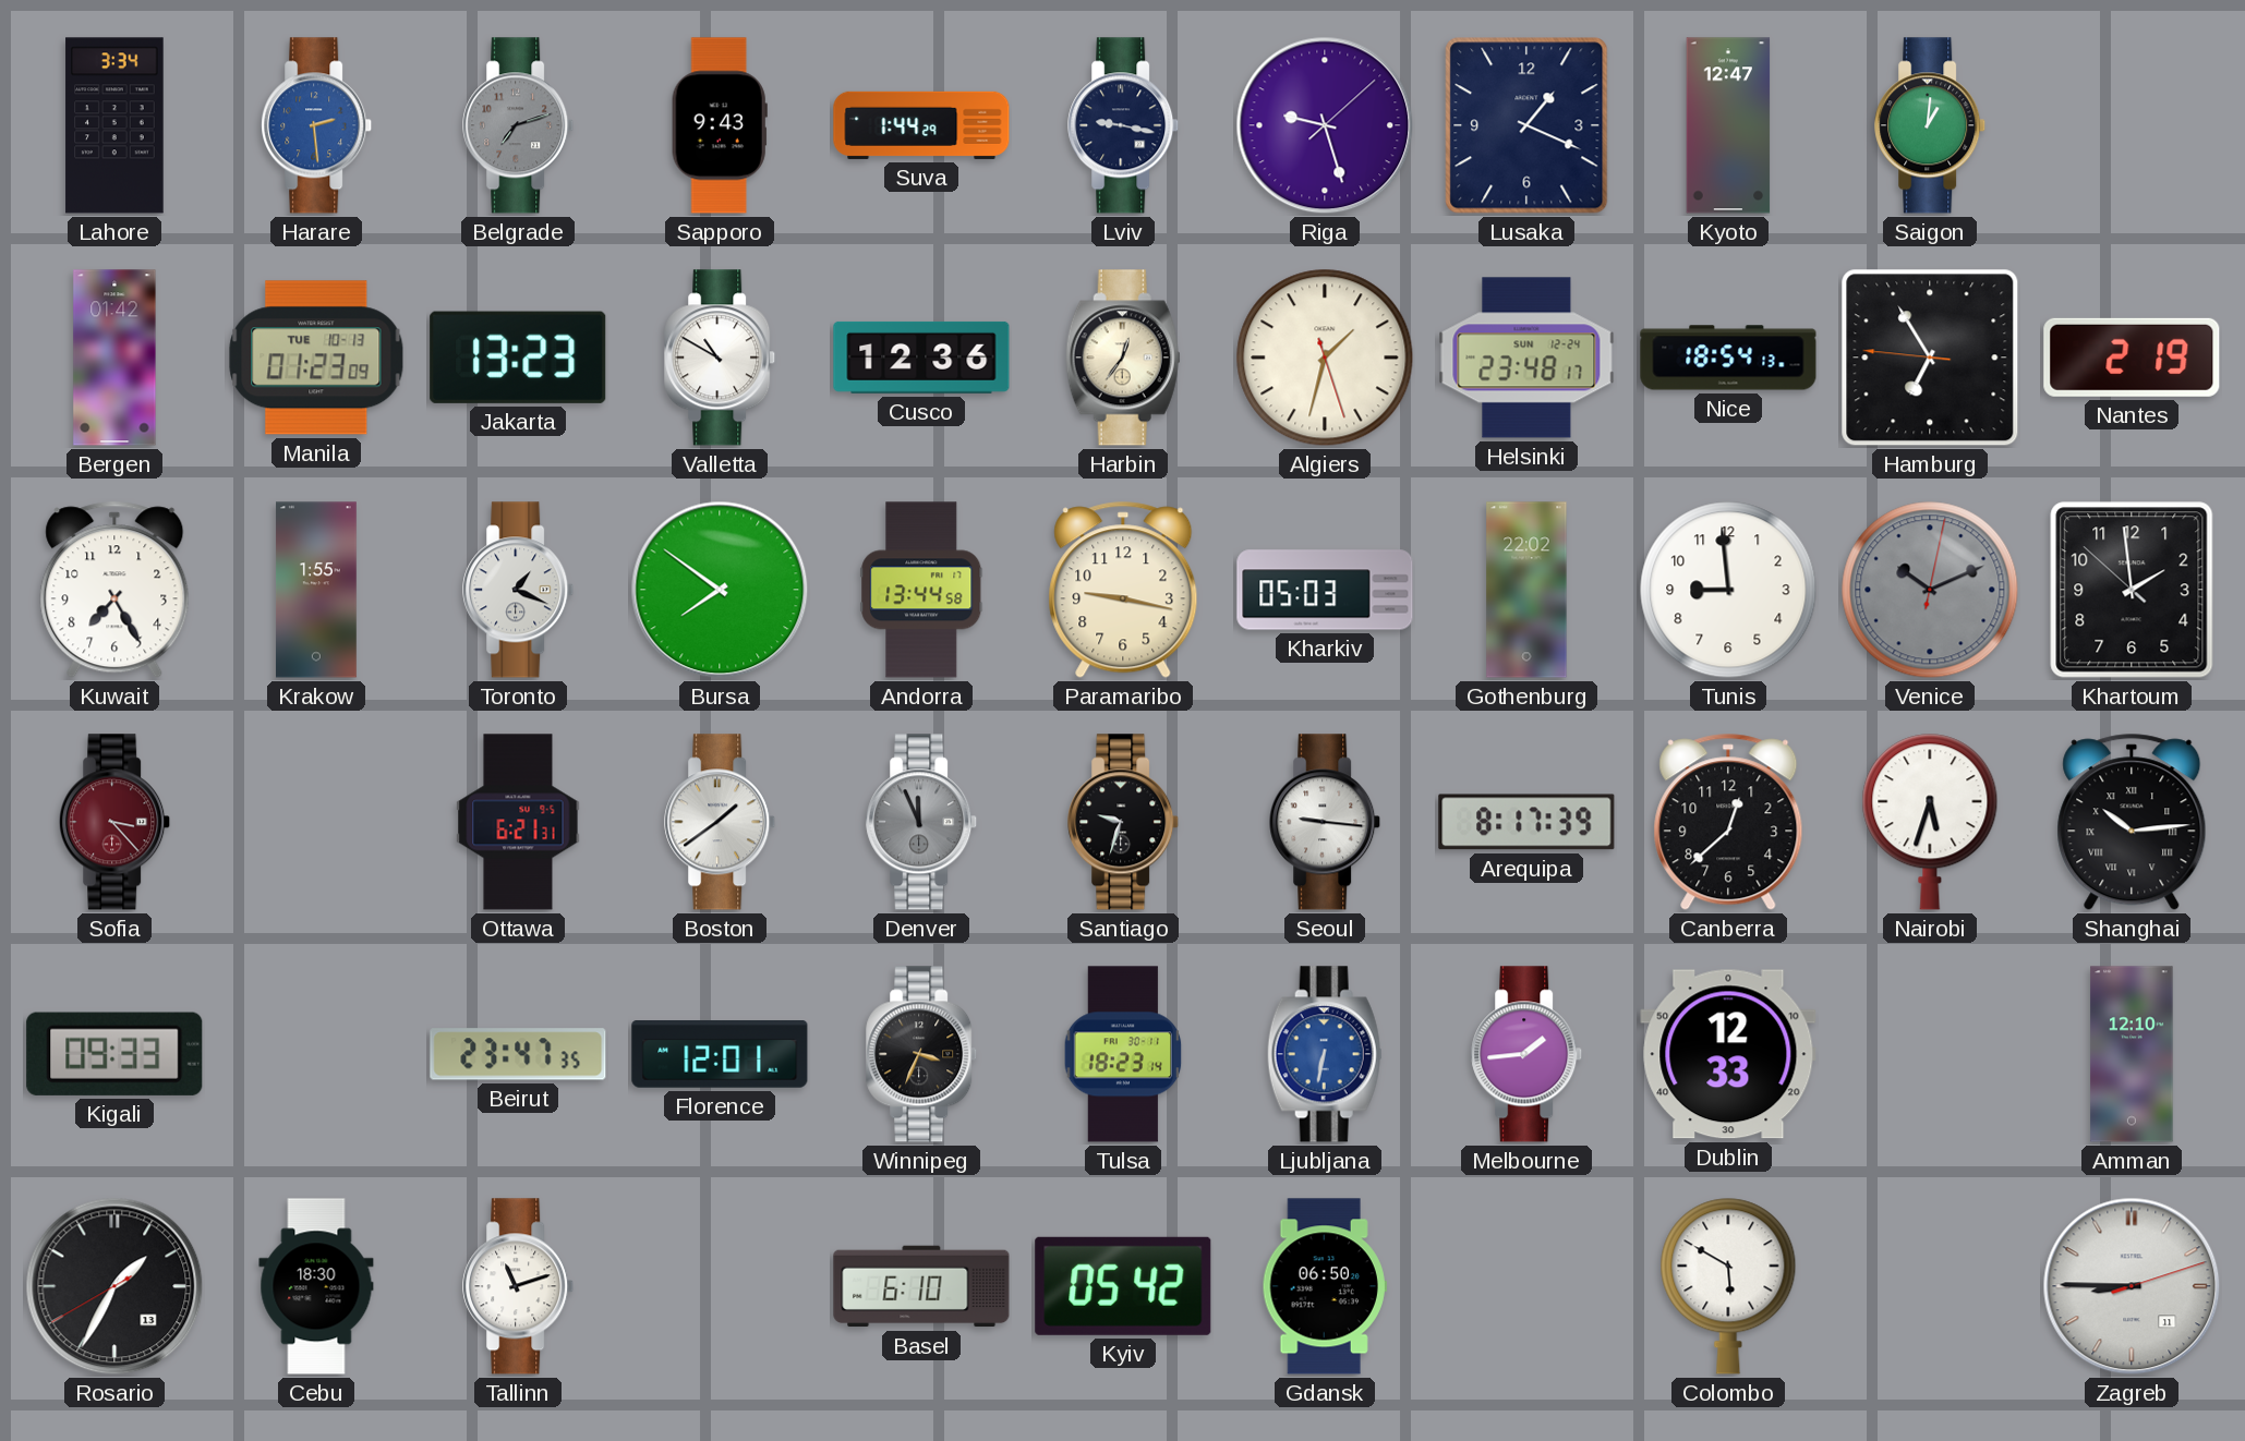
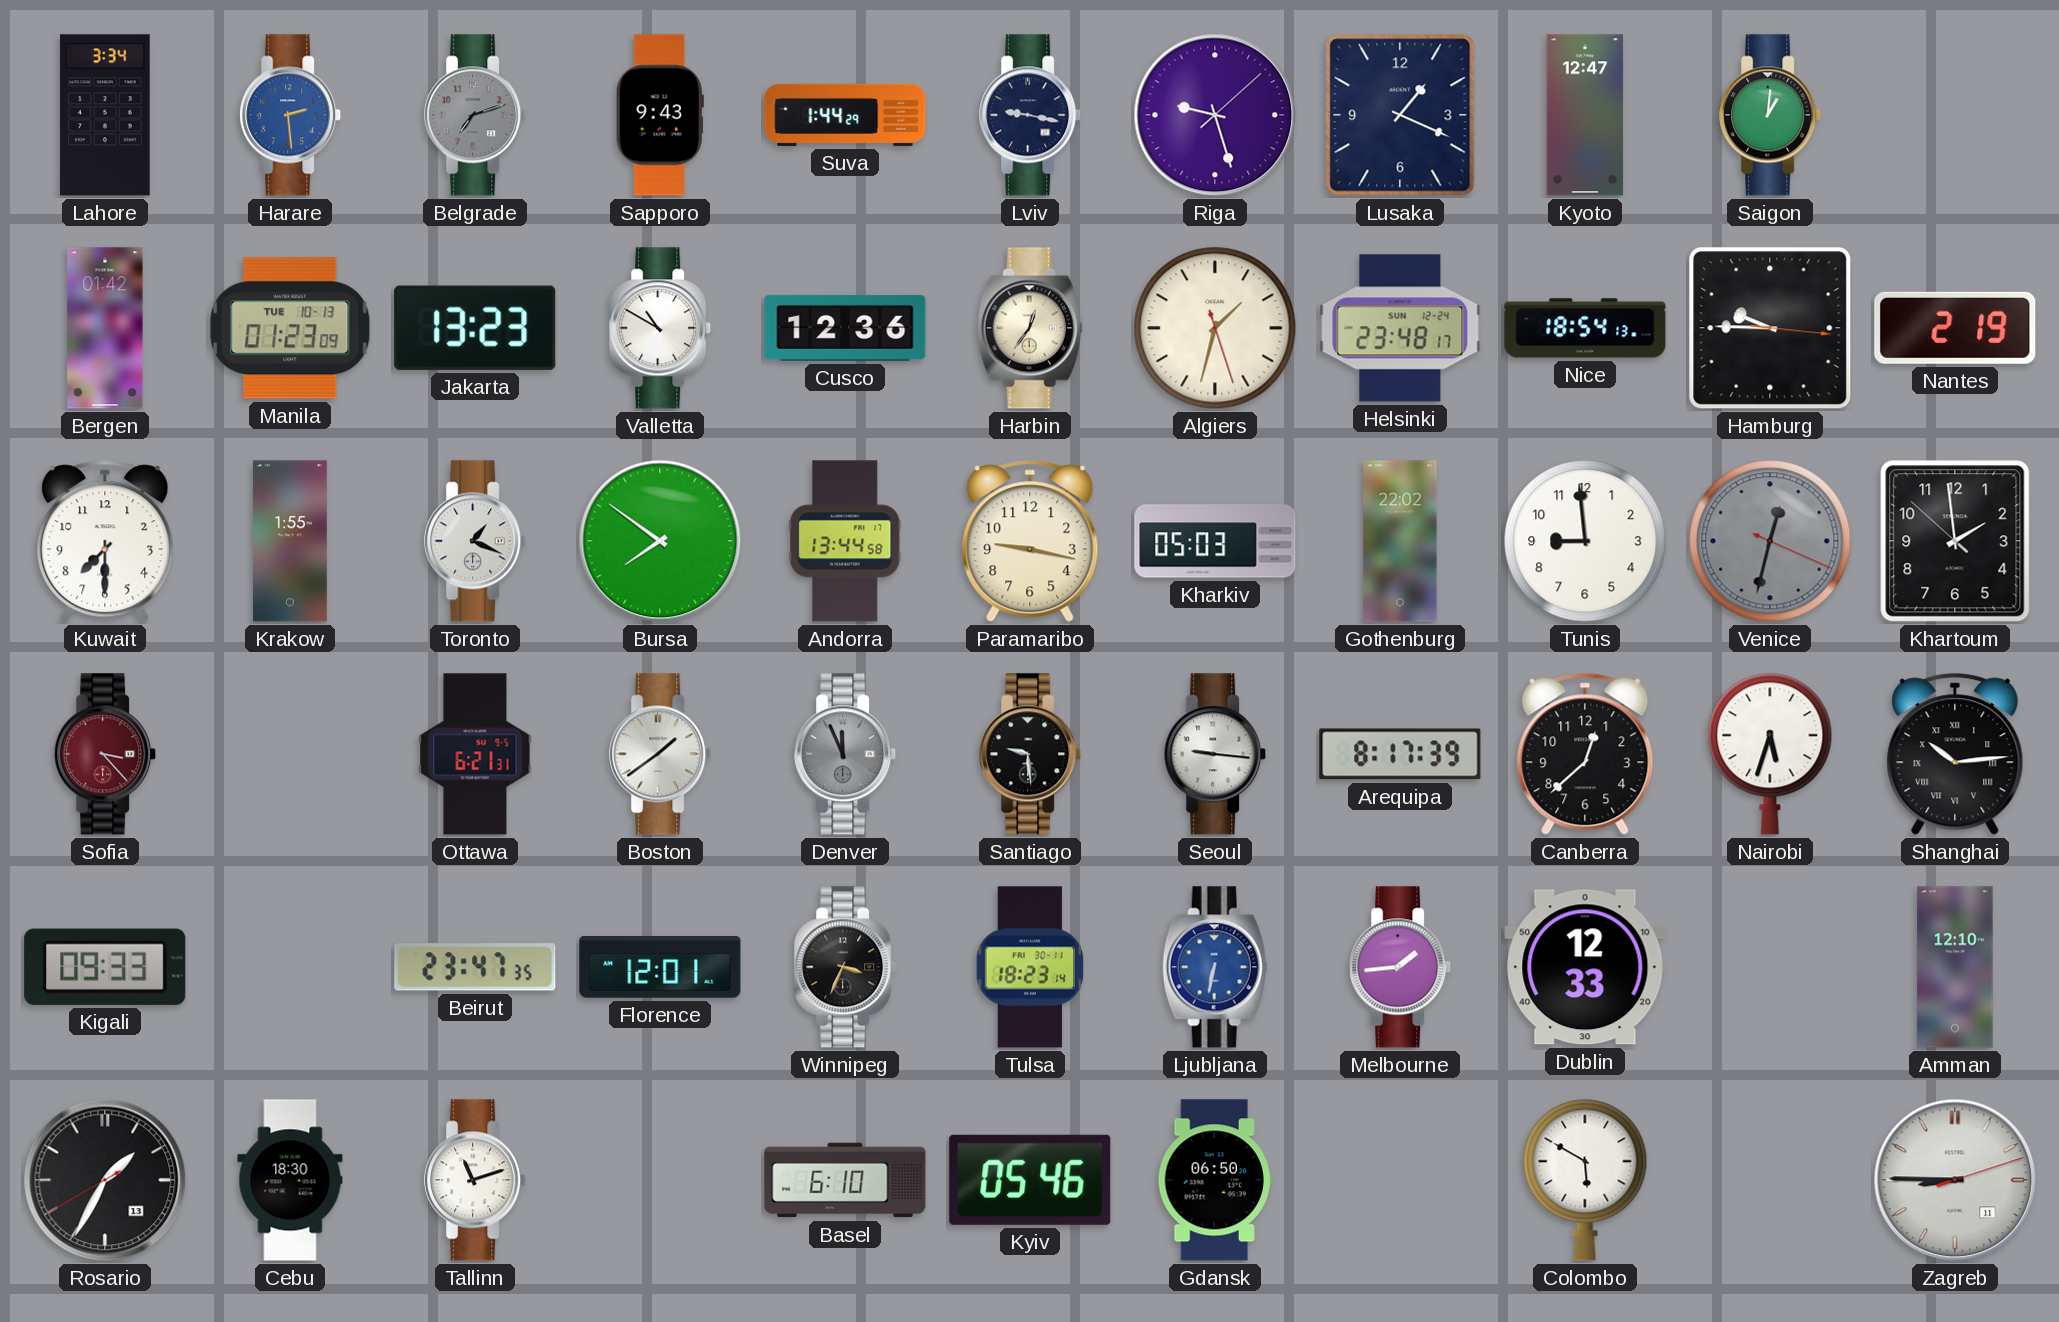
Hamburg: 6:54 -> 9:45
Kuwait: 7:25 -> 7:30
Venice: 10:11 -> 12:32
Santiago: 9:33 -> 9:29
Kyiv: 05:42 -> 05:46
